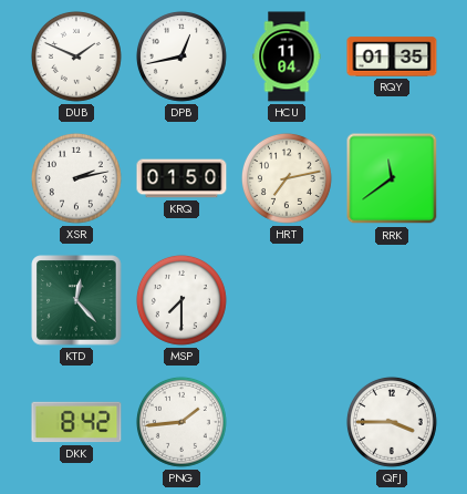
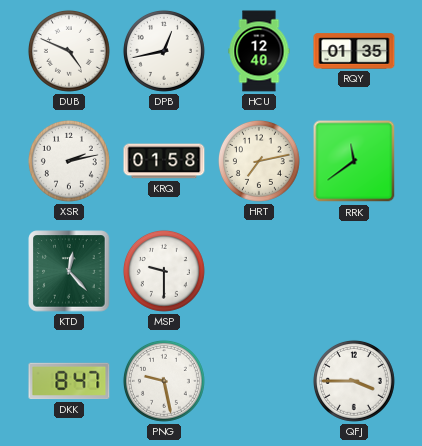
DUB: 1:49 -> 4:49
HCU: 11:04 -> 12:40
KRQ: 01:50 -> 01:58
MSP: 7:30 -> 9:30
DKK: 8:42 -> 8:47
PNG: 1:44 -> 9:28
